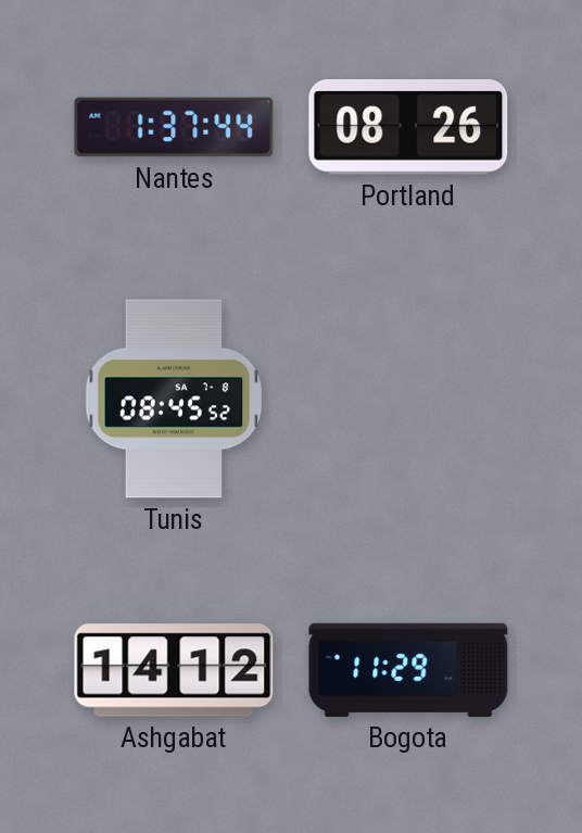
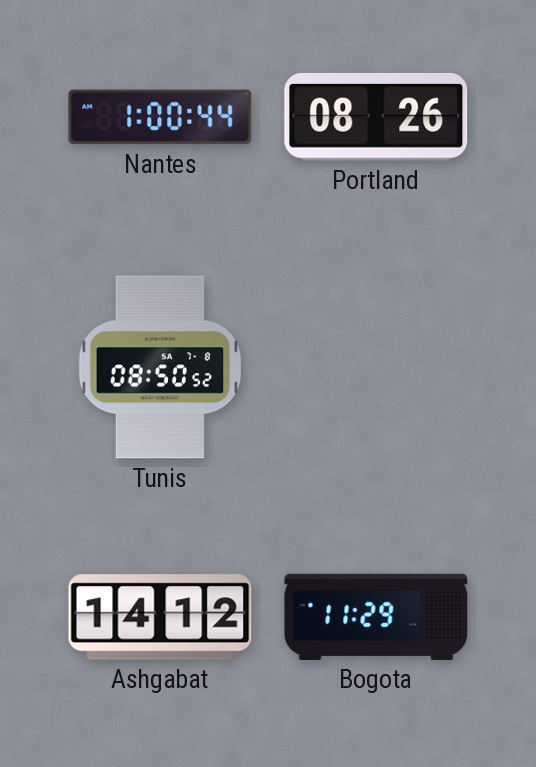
Nantes: 1:37 -> 1:00
Tunis: 08:45 -> 08:50
